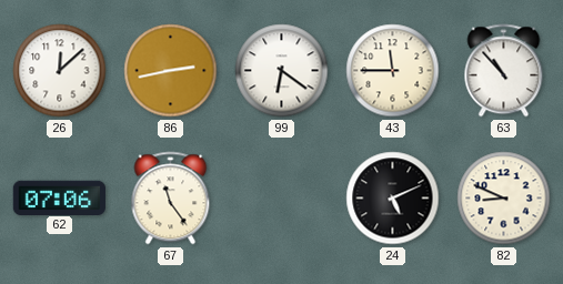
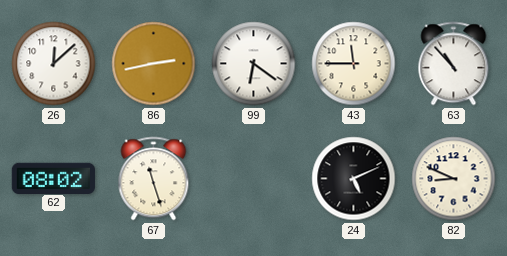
62: 07:06 -> 08:02
67: 11:24 -> 11:27
